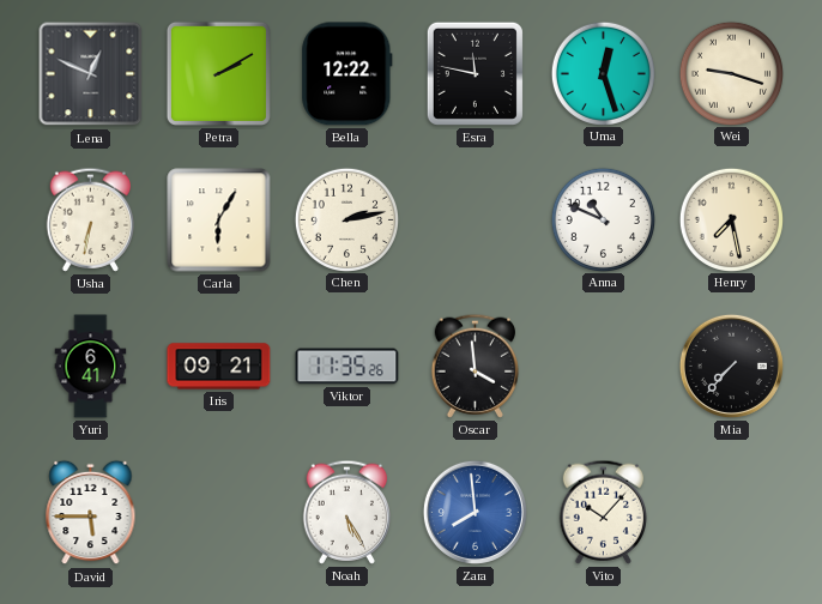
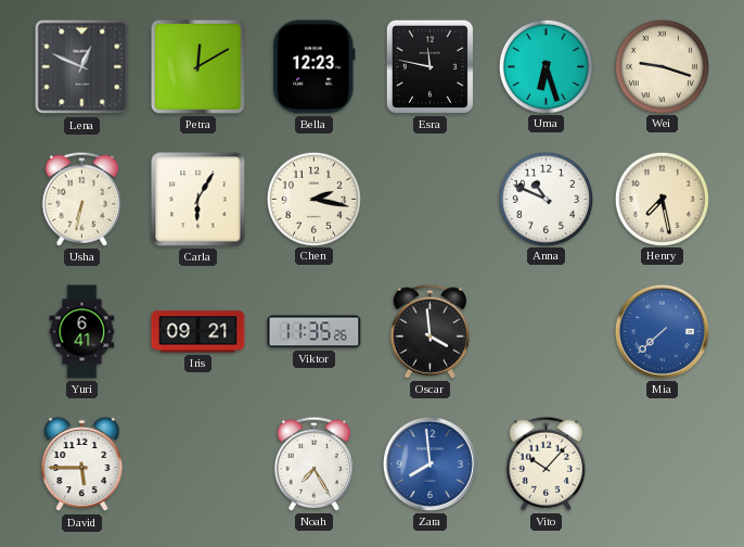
Petra: 2:10 -> 12:10
Bella: 12:22 -> 12:23
Uma: 12:27 -> 6:27
Chen: 2:13 -> 2:17
Mia: 7:37 -> 7:38
Mia dial: black -> blue
Noah: 5:25 -> 7:25
